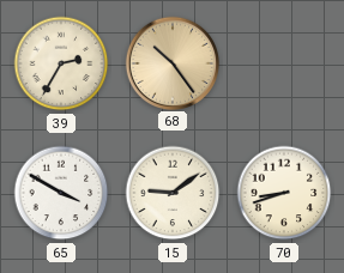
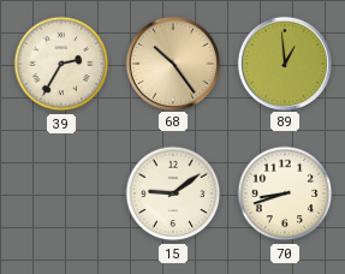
89: none -> 12:59
65: 3:50 -> none
